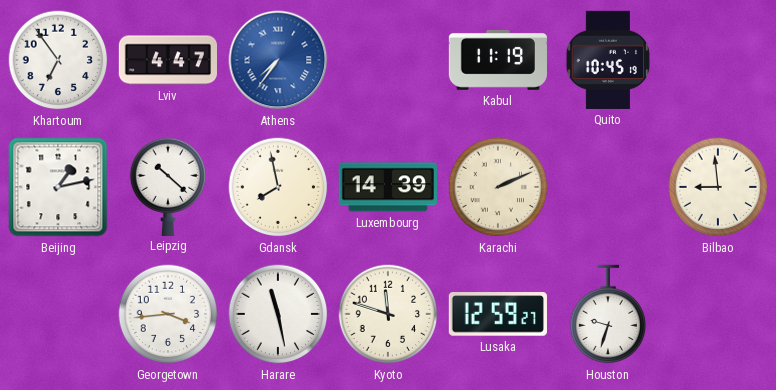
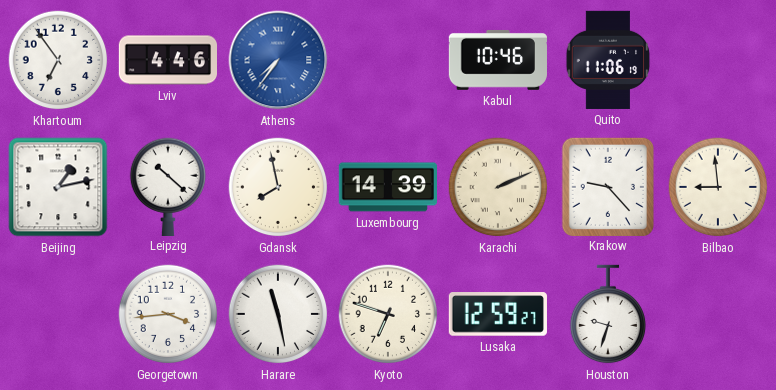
Lviv: 4:47 -> 4:46
Kabul: 11:19 -> 10:46
Quito: 10:45 -> 11:06
Krakow: none -> 9:23
Kyoto: 11:48 -> 6:48
